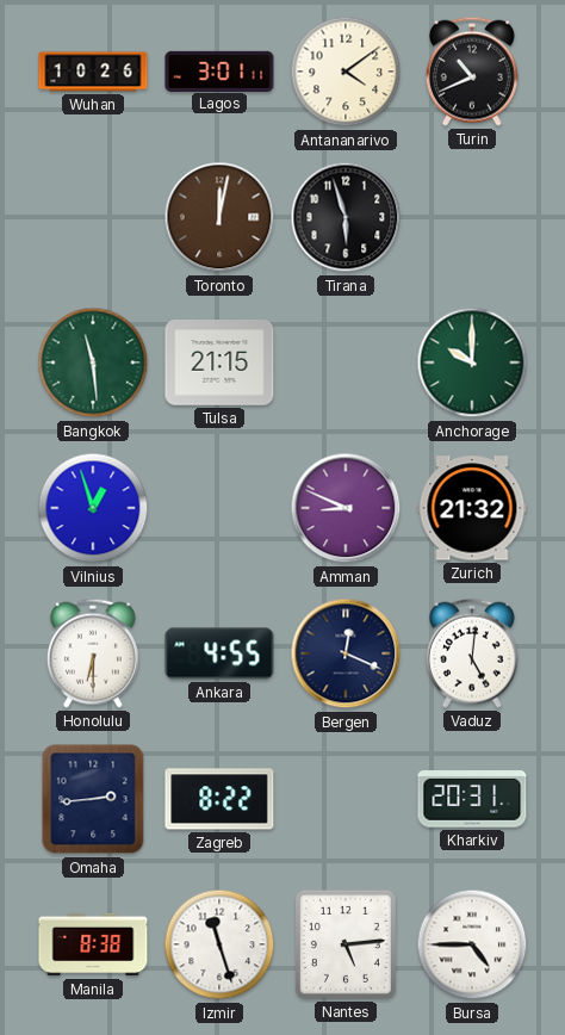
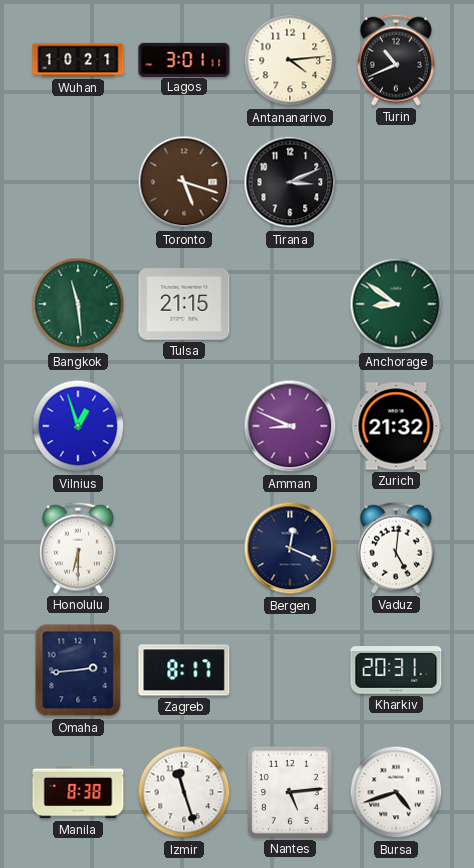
Wuhan: 10:26 -> 10:21
Antananarivo: 4:09 -> 4:14
Toronto: 12:02 -> 5:18
Tirana: 5:57 -> 3:11
Anchorage: 10:00 -> 8:51
Ankara: 4:55 -> none
Zagreb: 8:22 -> 8:17
Bursa: 4:45 -> 4:42
